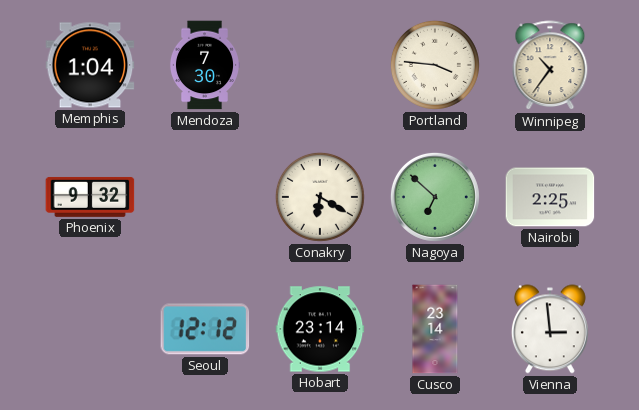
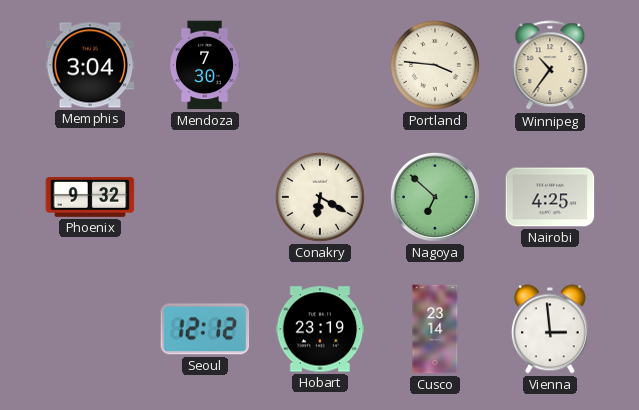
Memphis: 1:04 -> 3:04
Nairobi: 2:25 -> 4:25
Hobart: 23:14 -> 23:19
